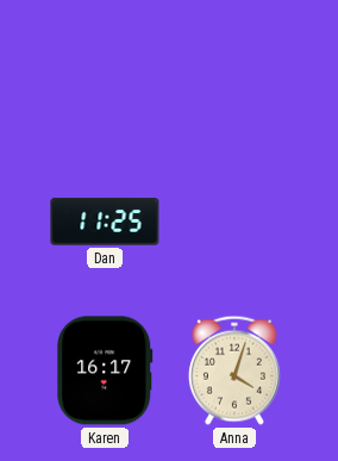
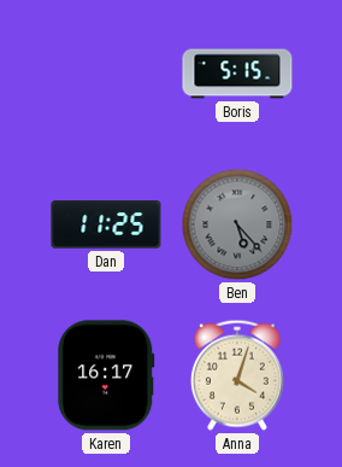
Boris: none -> 5:15
Ben: none -> 5:23
